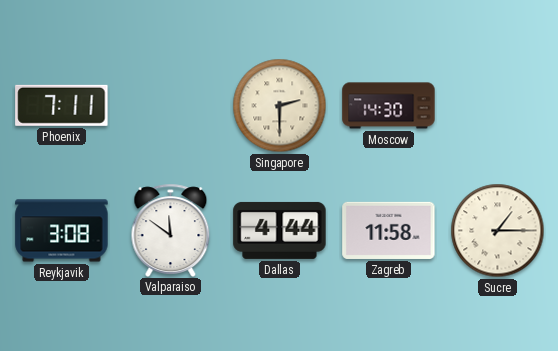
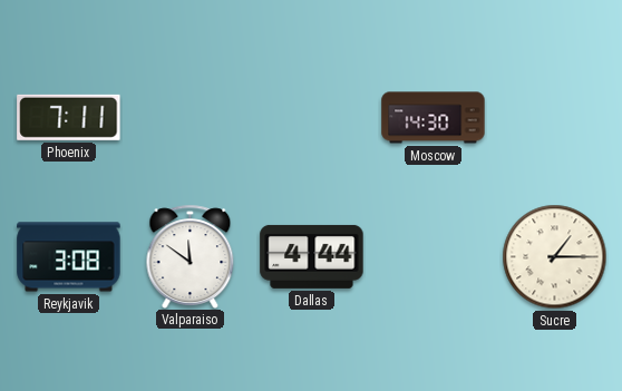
Singapore: 2:30 -> none
Zagreb: 11:58 -> none
